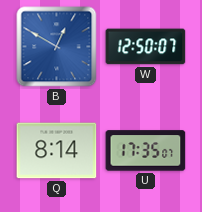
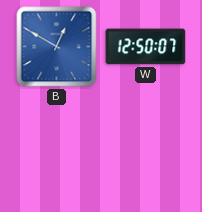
Q: 8:14 -> none
U: 17:35 -> none
